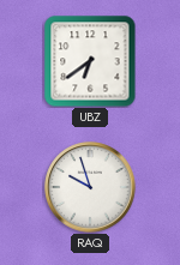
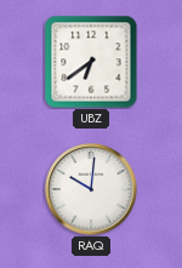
RAQ: 9:57 -> 10:01
